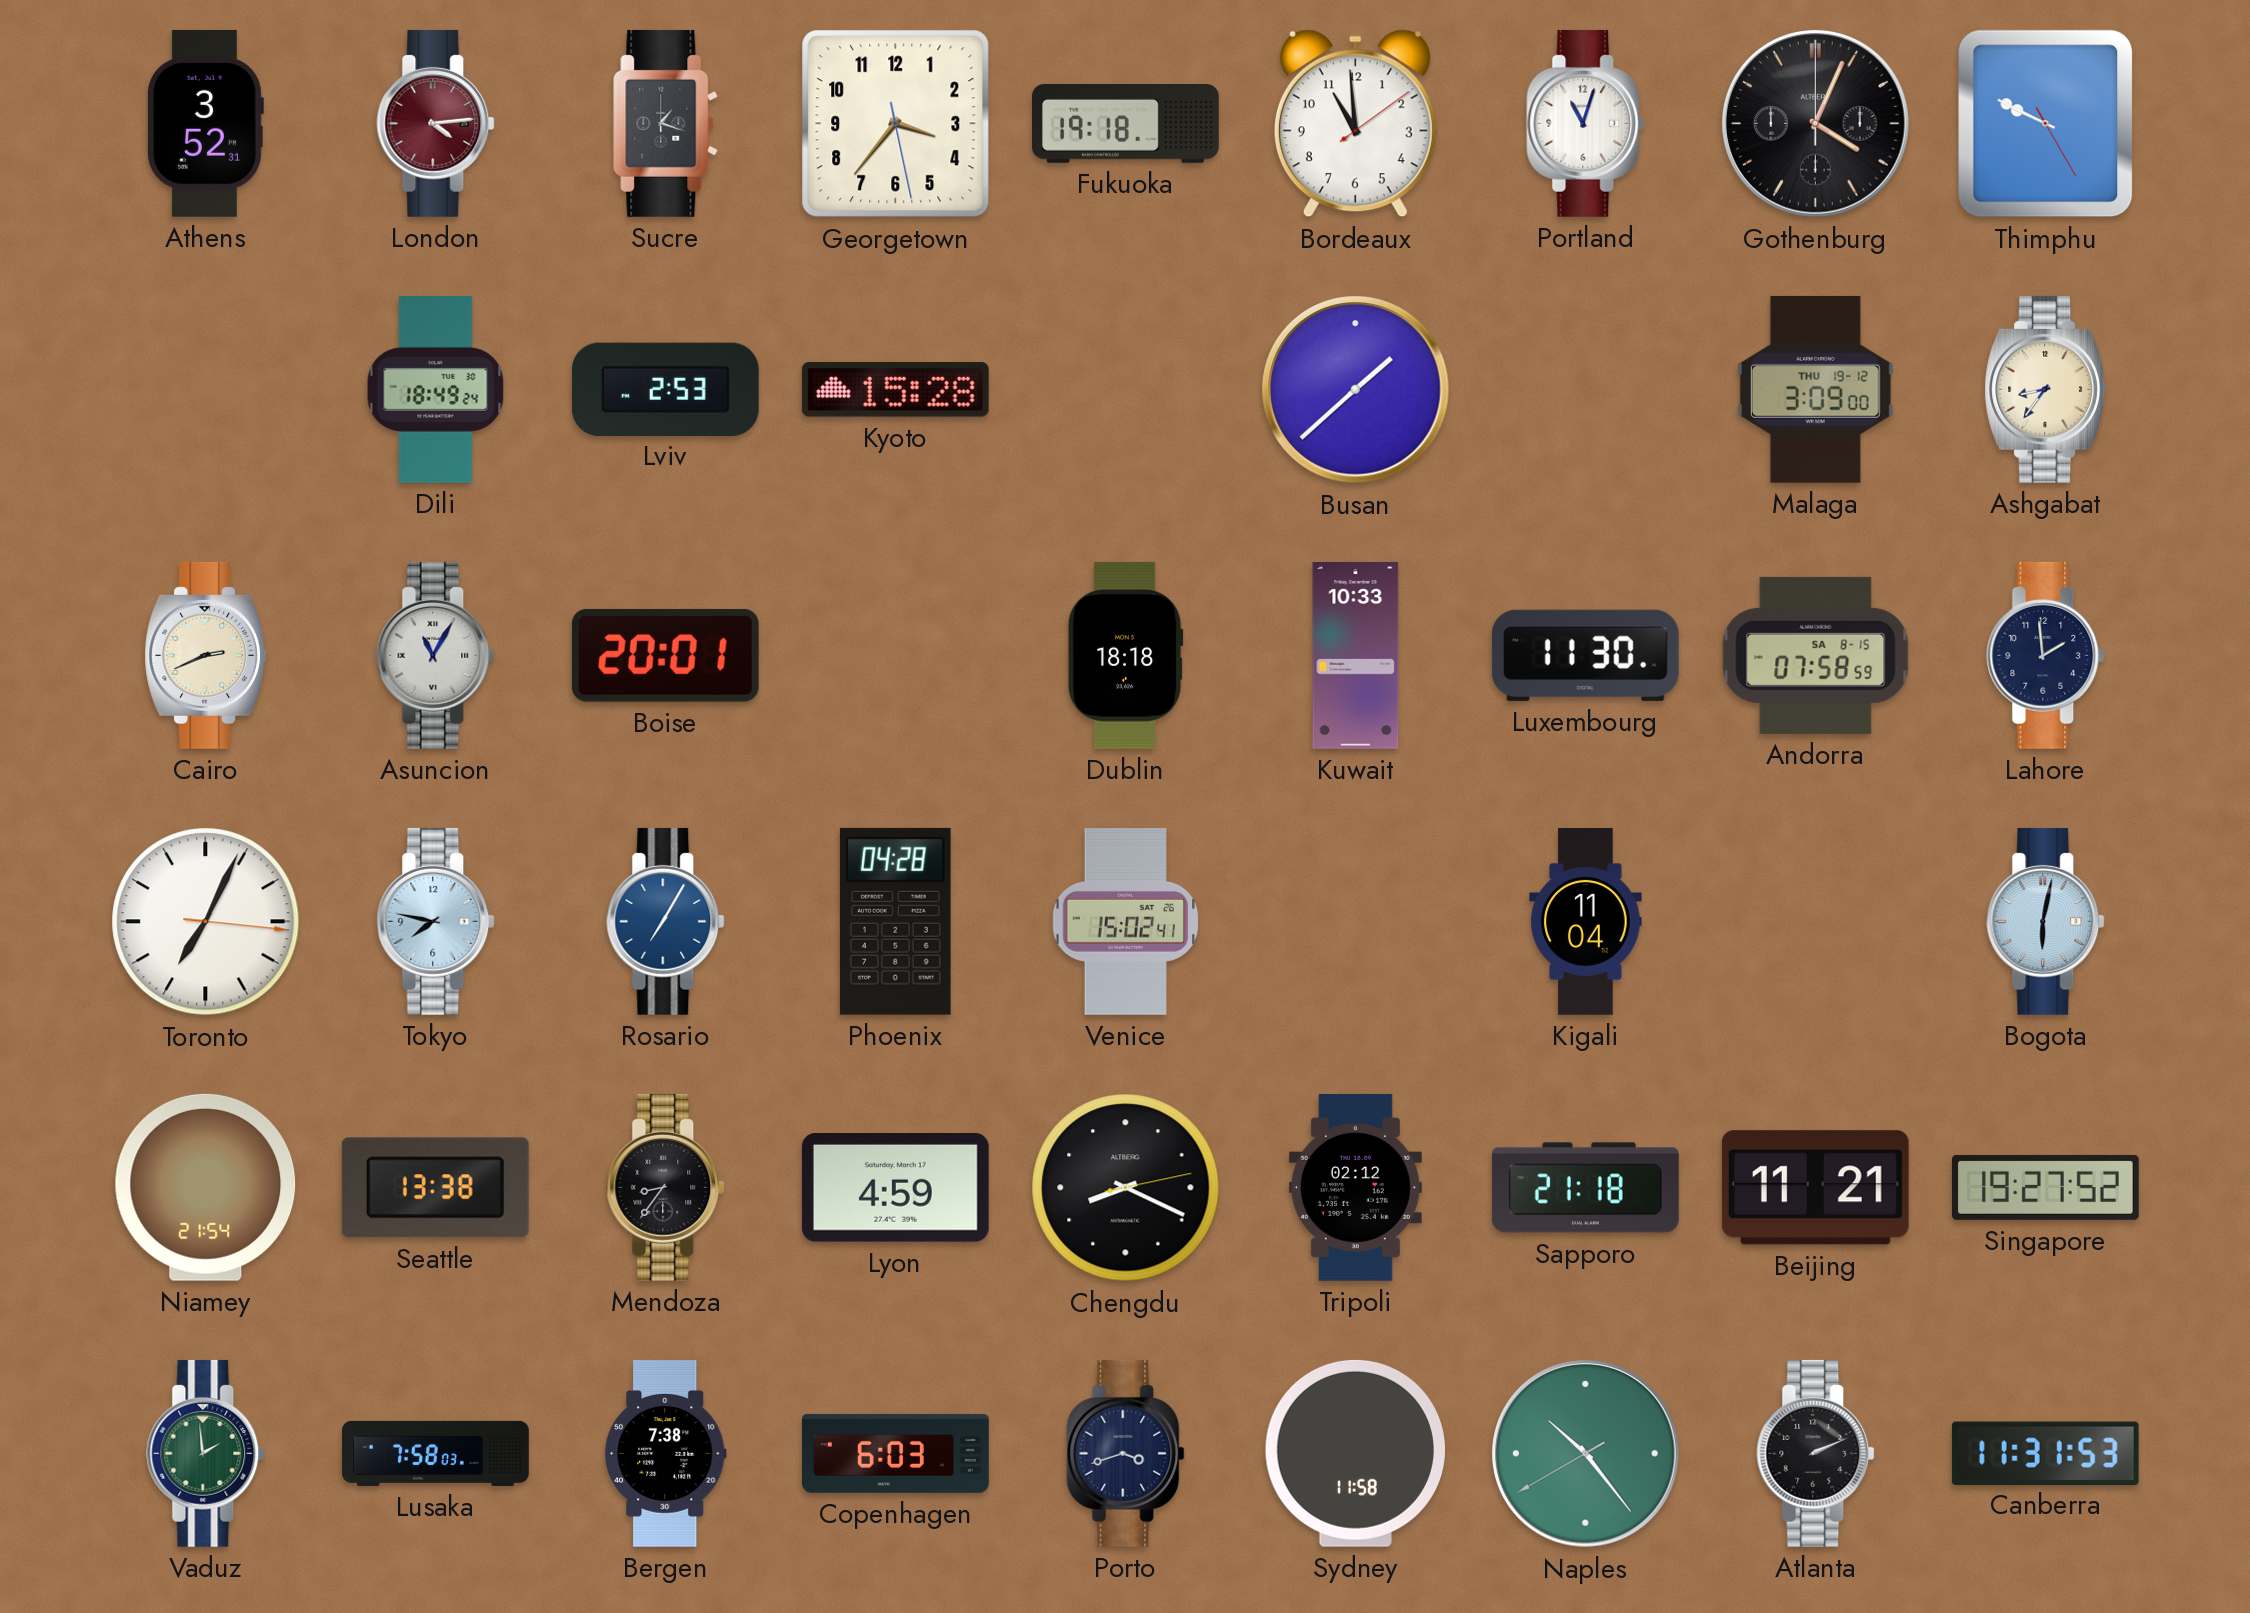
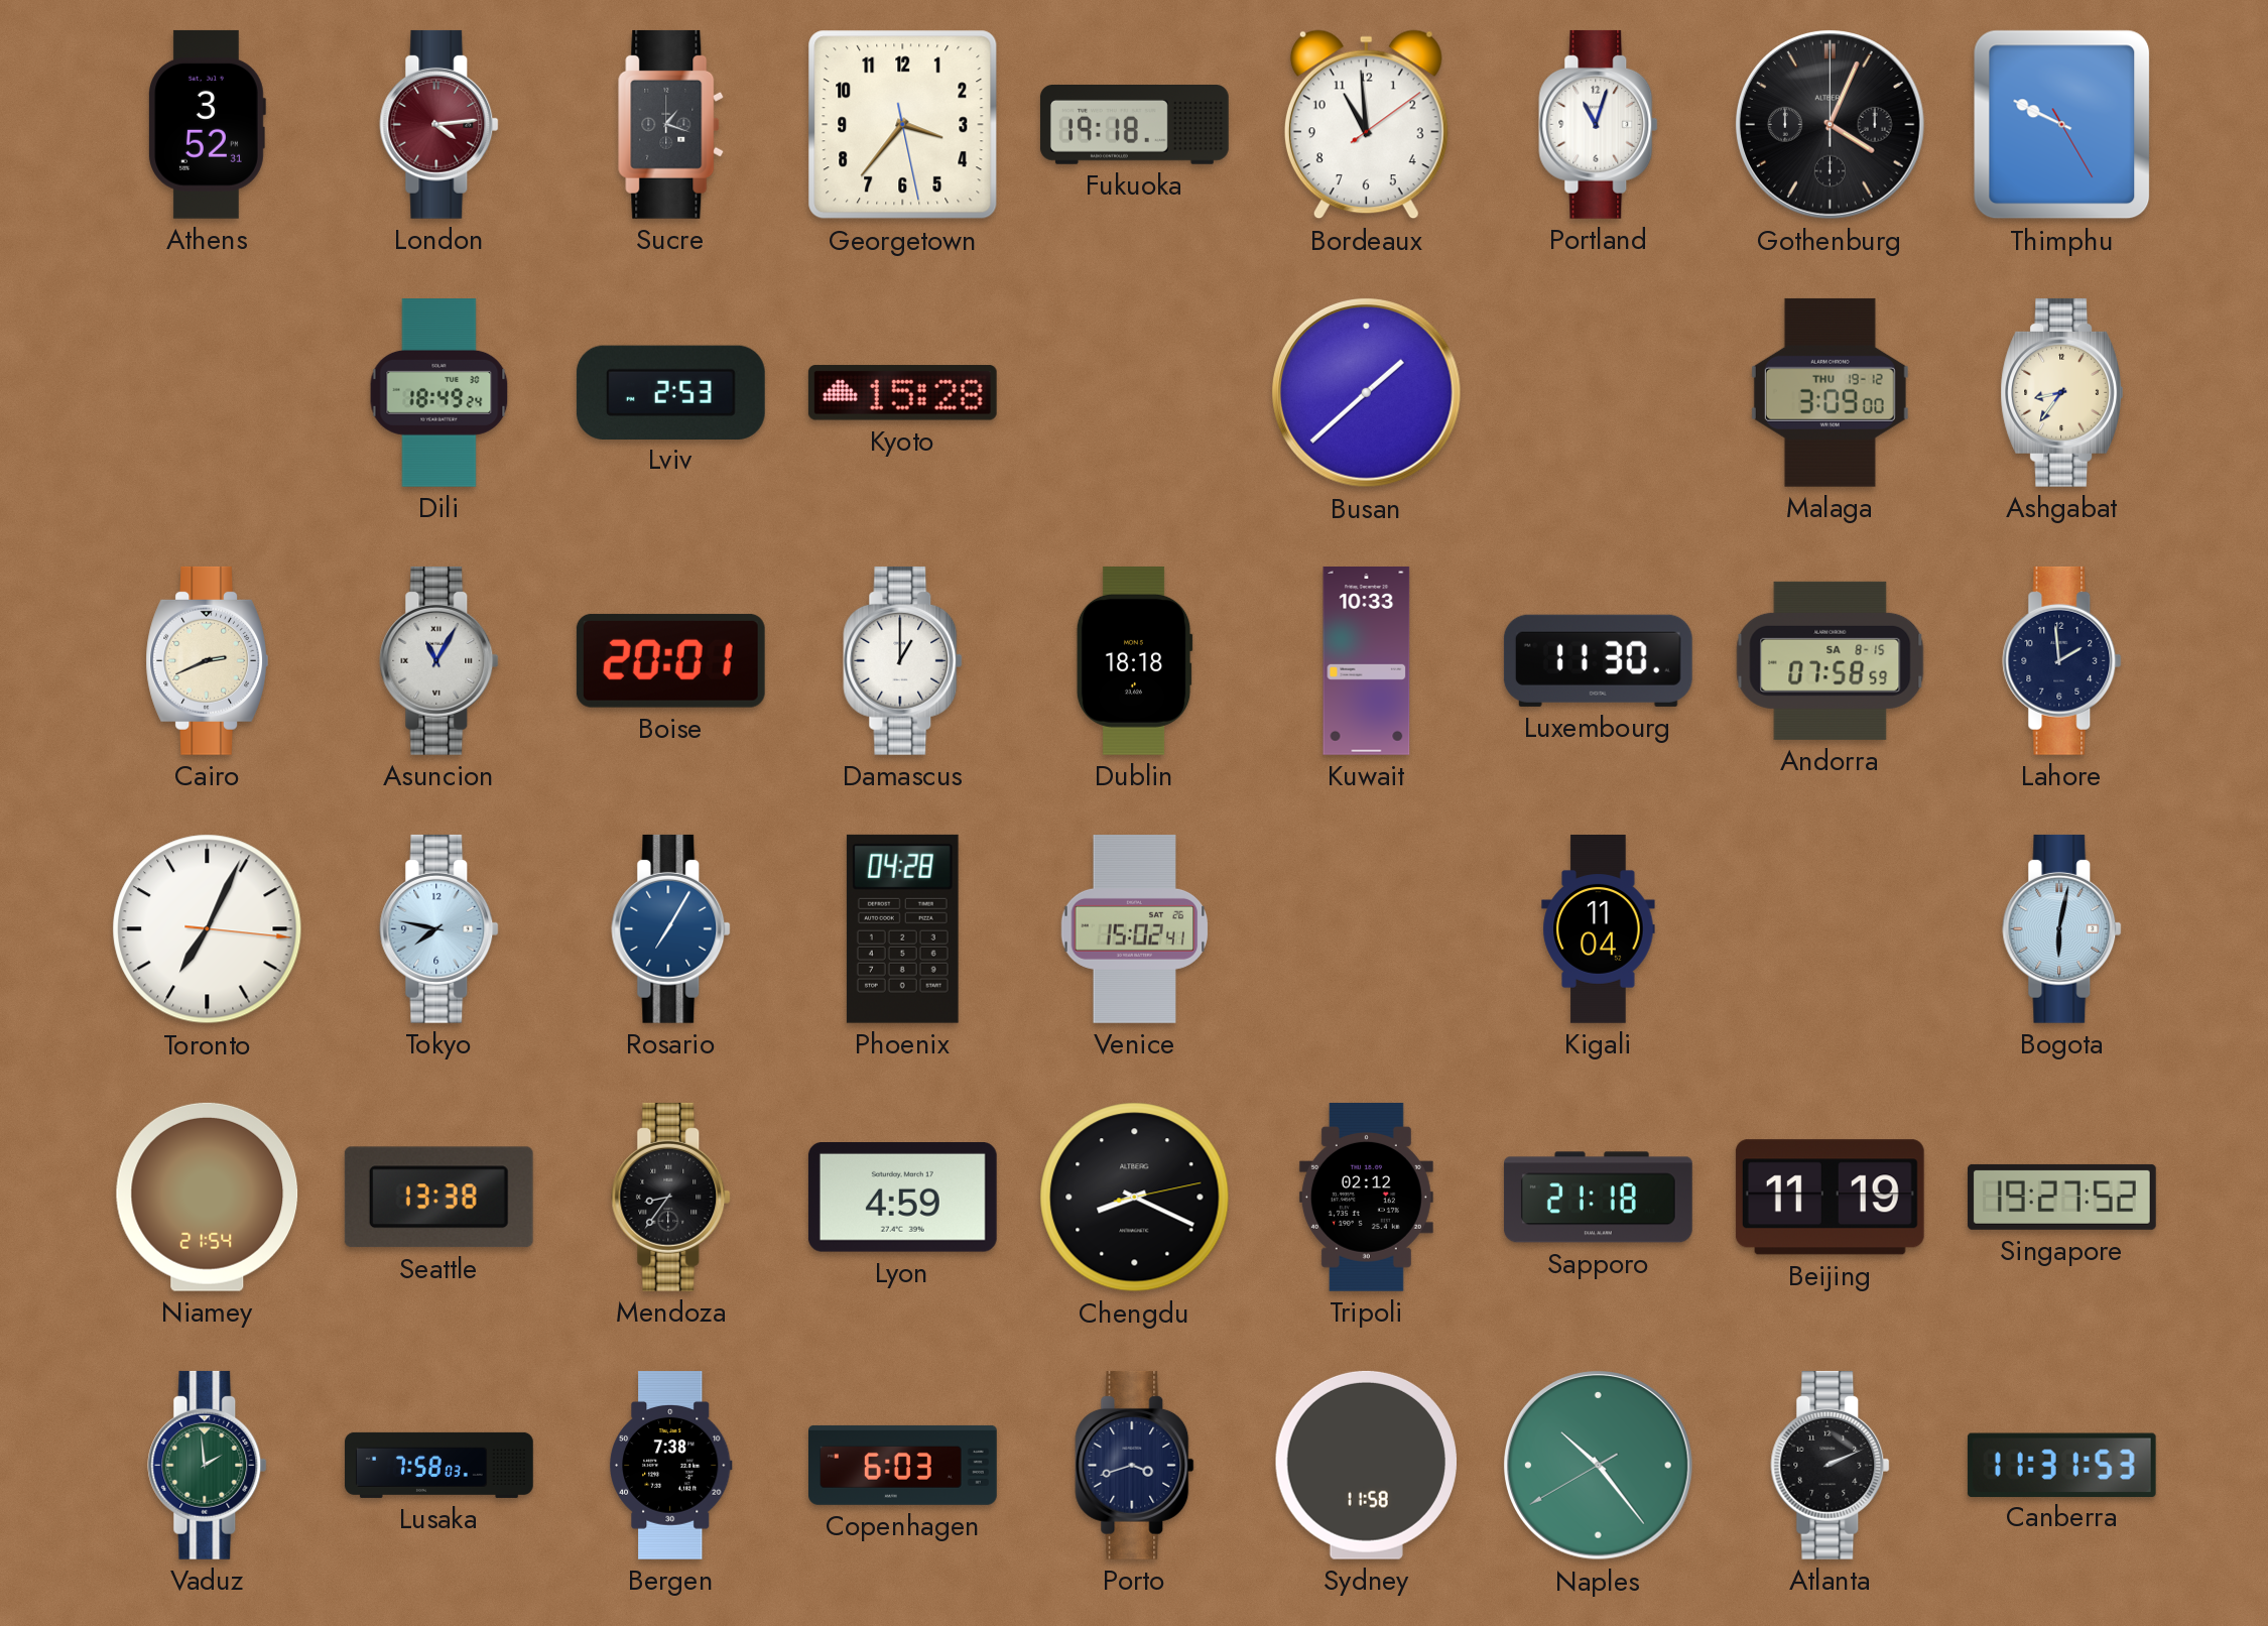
Damascus: none -> 1:00
Beijing: 11:21 -> 11:19
